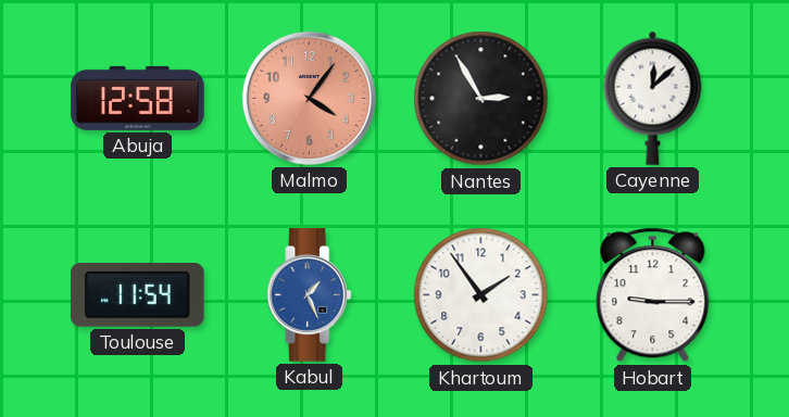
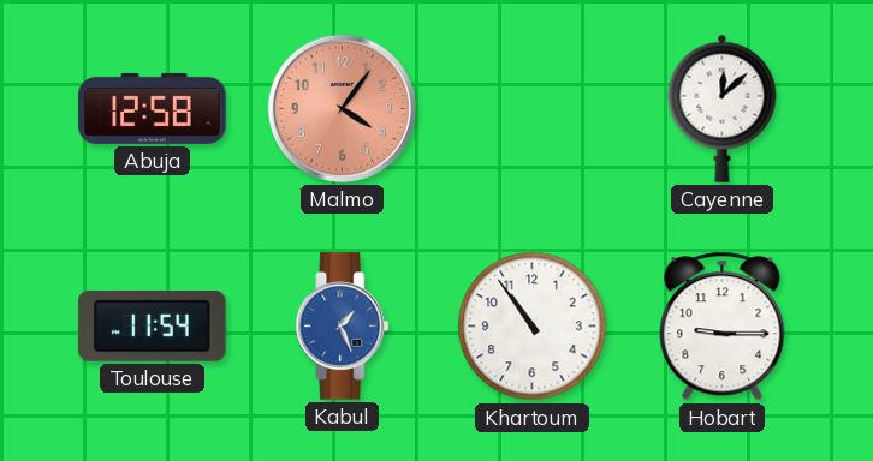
Nantes: 2:55 -> none
Khartoum: 1:54 -> 10:54
